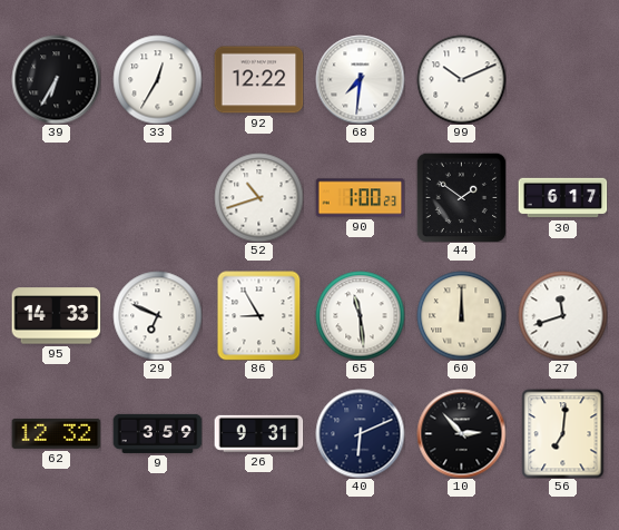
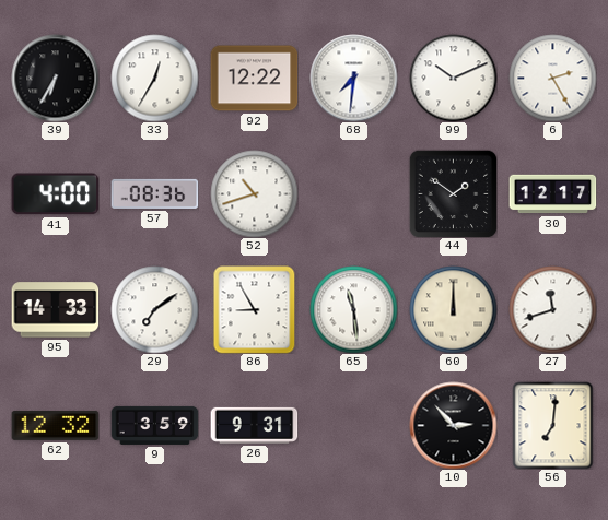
6: none -> 2:25
41: none -> 4:00
57: none -> 08:36
90: 1:00 -> none
30: 6:17 -> 12:17
29: 6:49 -> 7:09
40: 6:11 -> none
